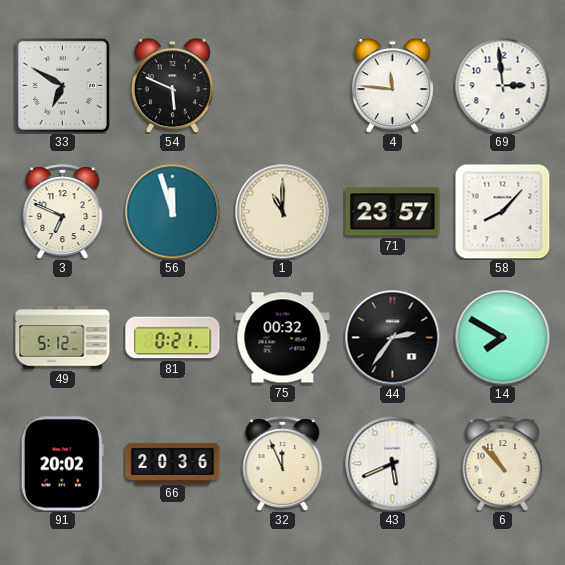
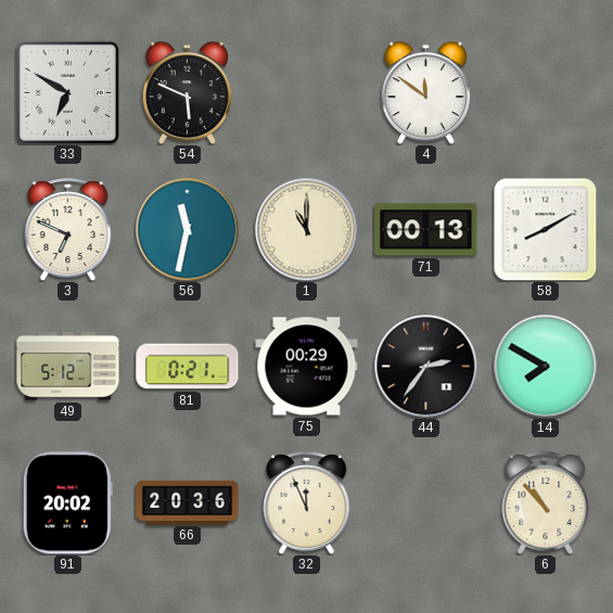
4: 11:46 -> 11:51
69: 2:59 -> none
56: 11:57 -> 11:32
71: 23:57 -> 00:13
58: 8:07 -> 8:10
75: 00:32 -> 00:29
43: 5:41 -> none
